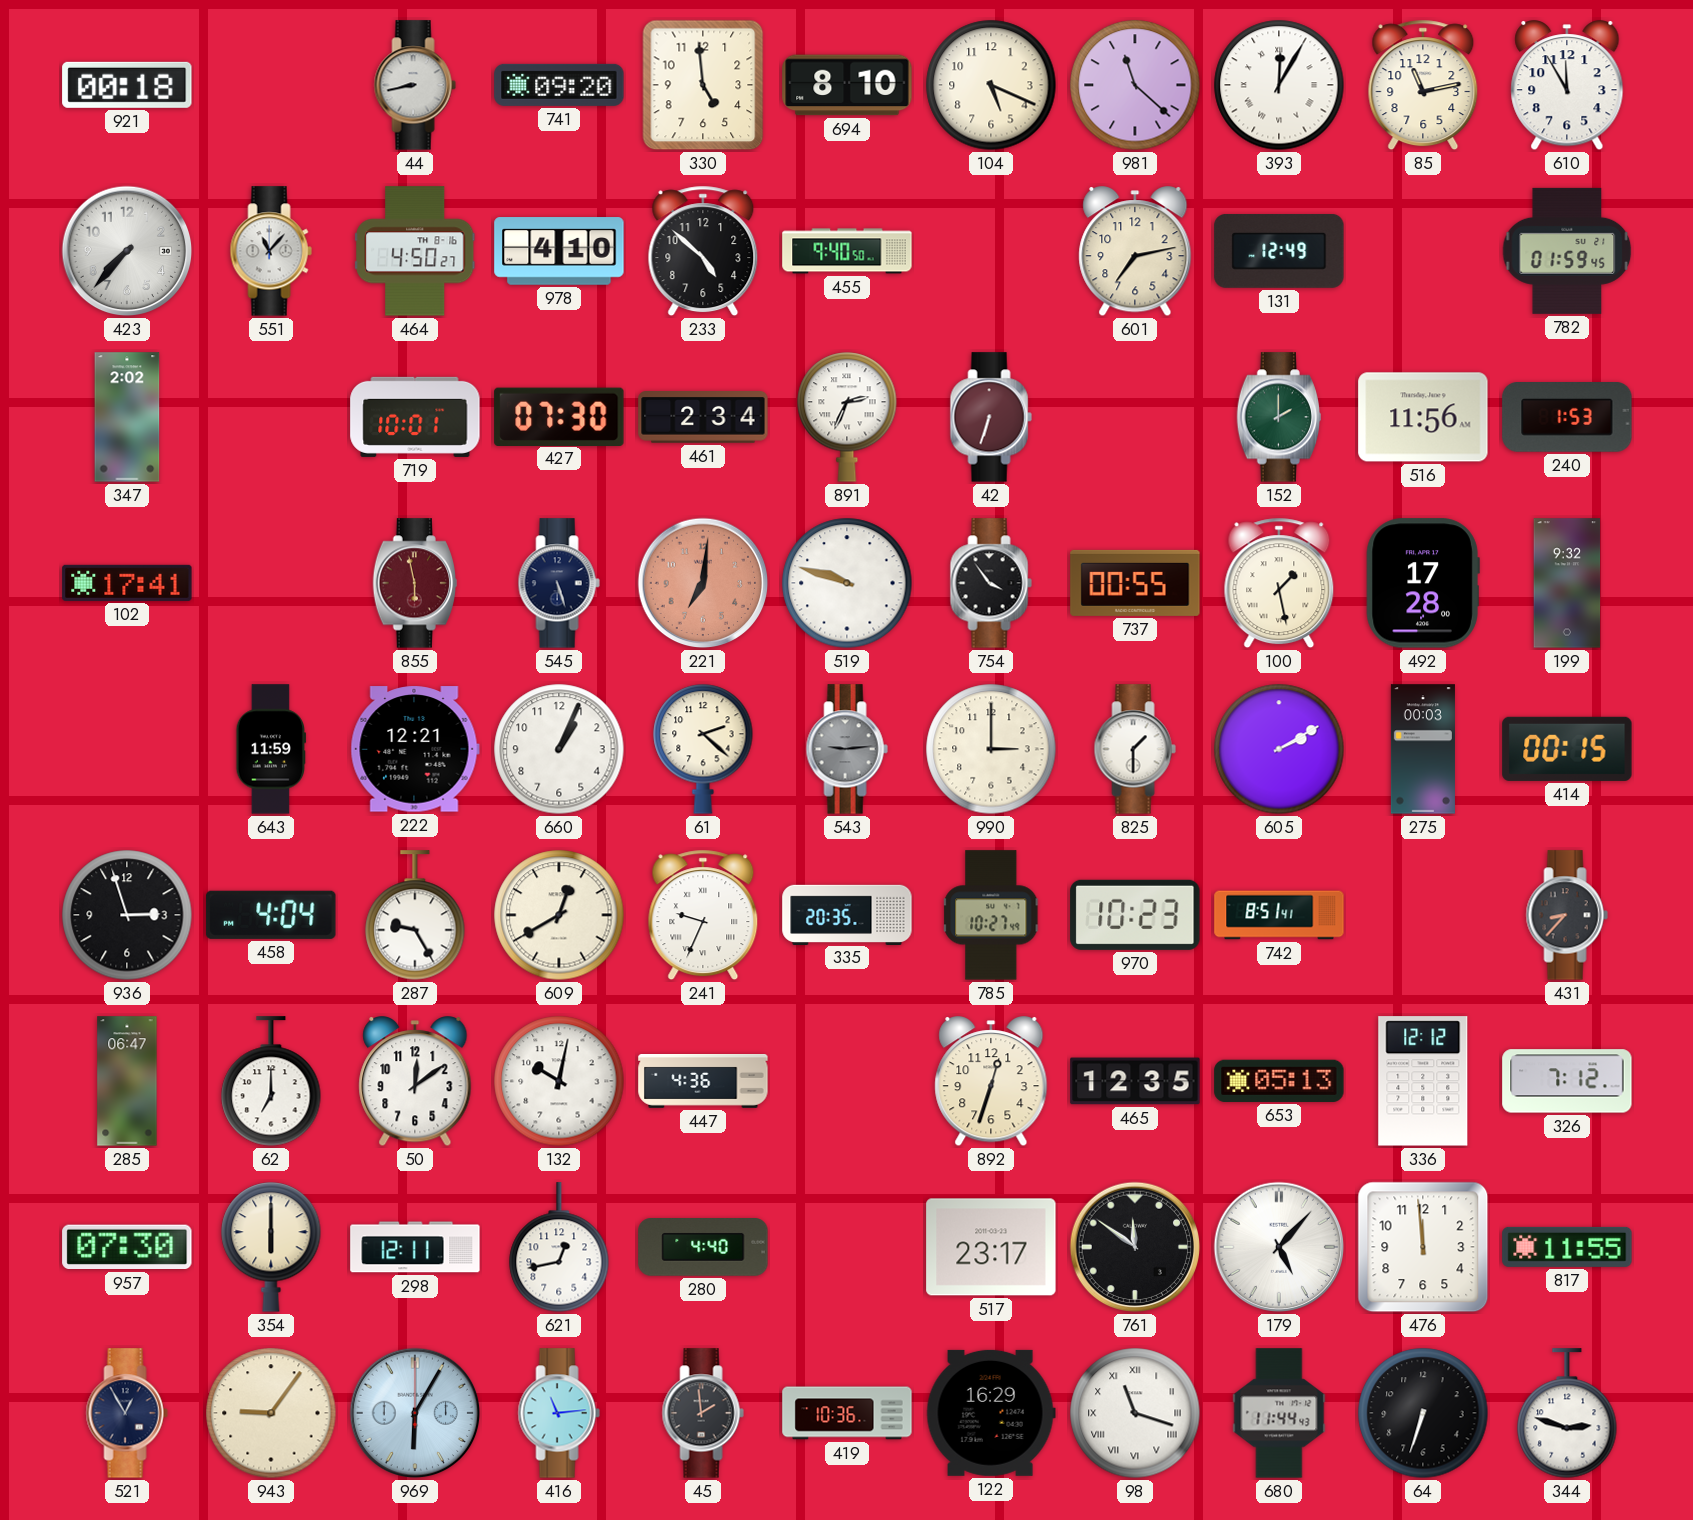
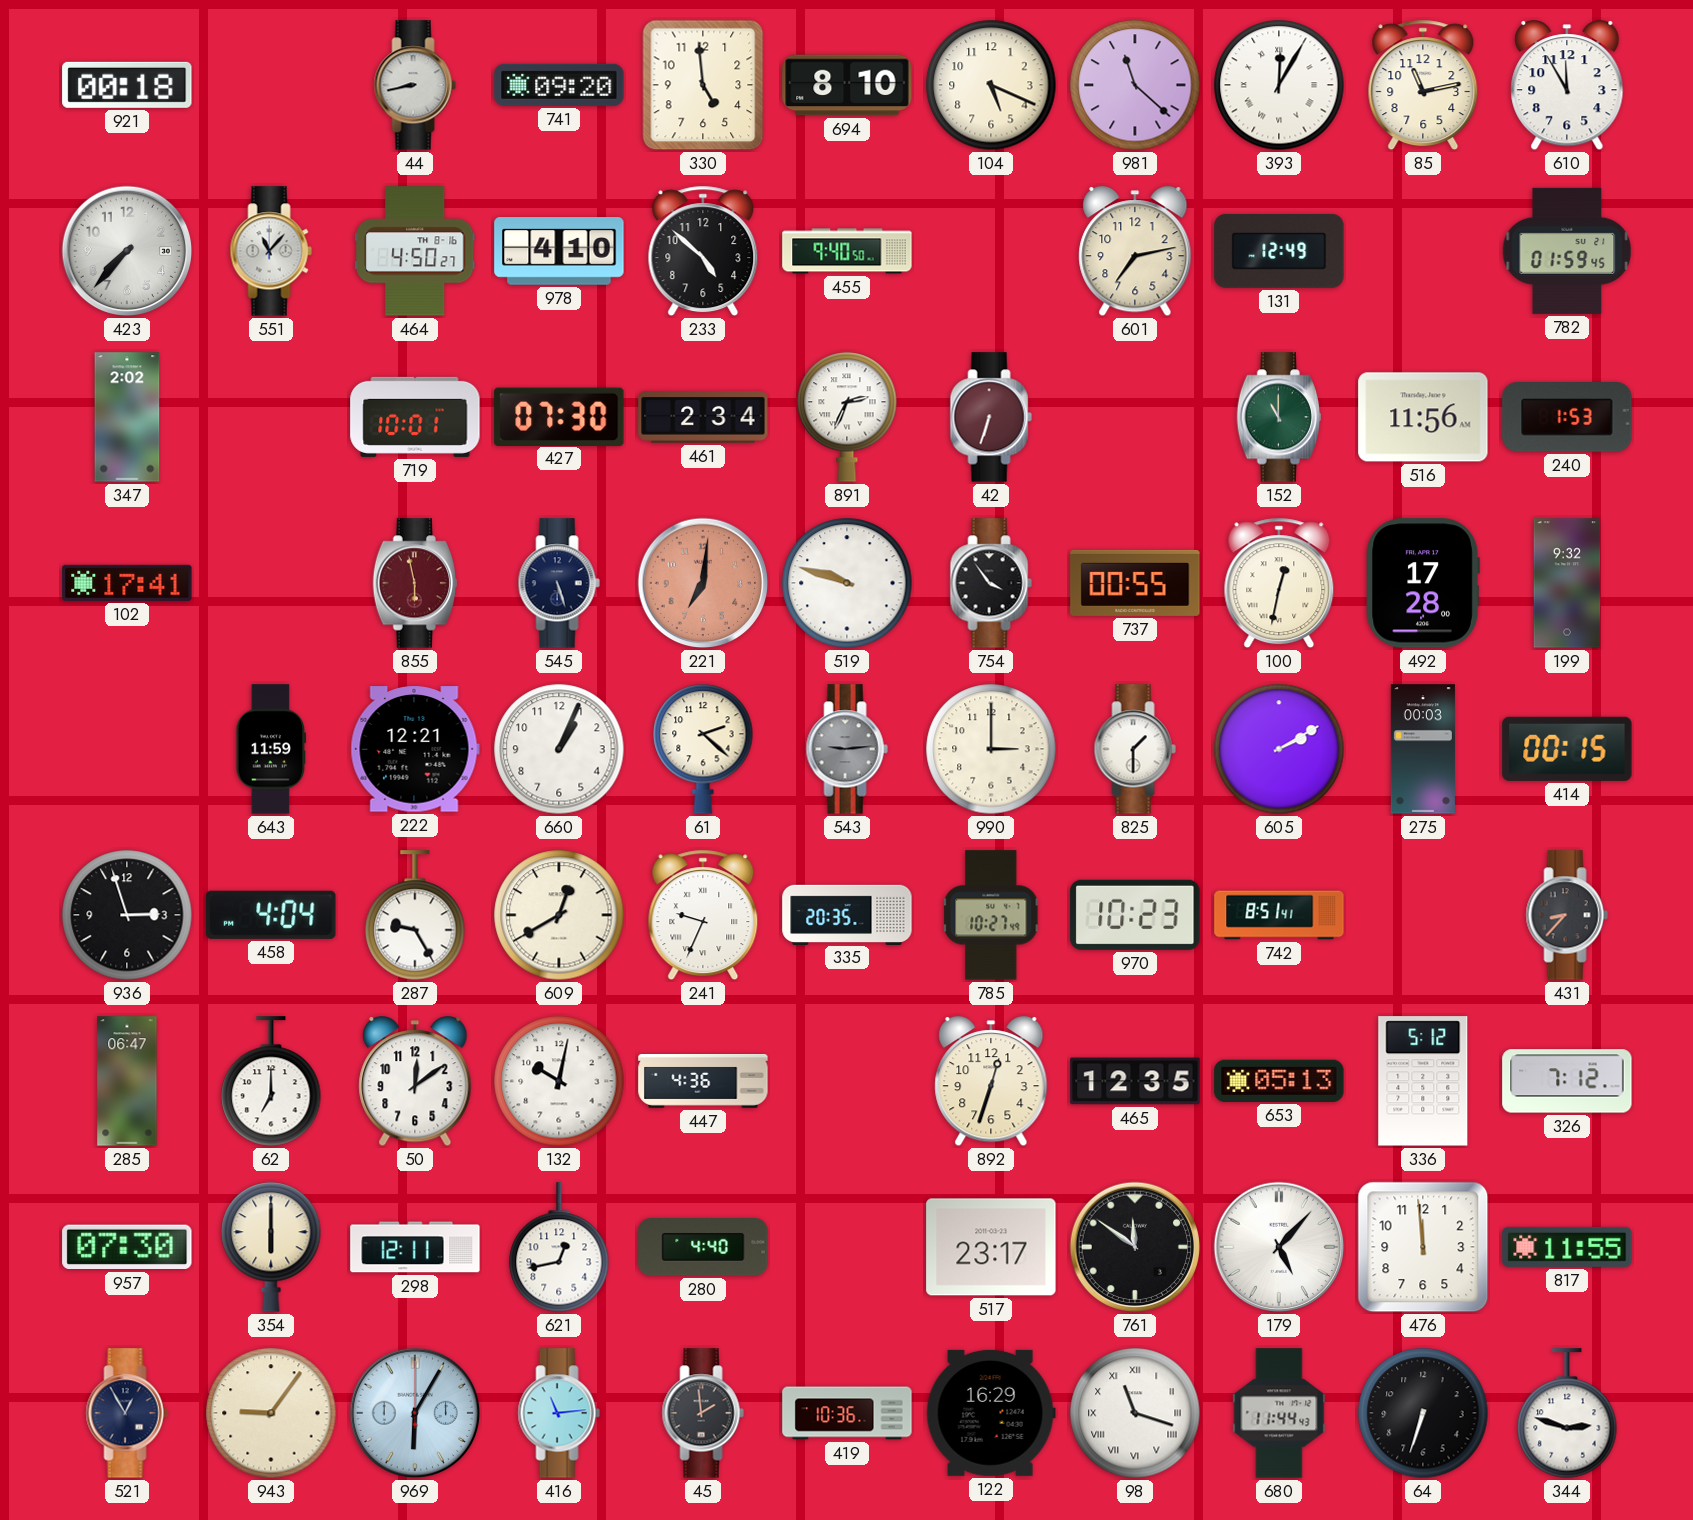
152: 2:00 -> 11:00
100: 1:28 -> 12:32
336: 12:12 -> 5:12
